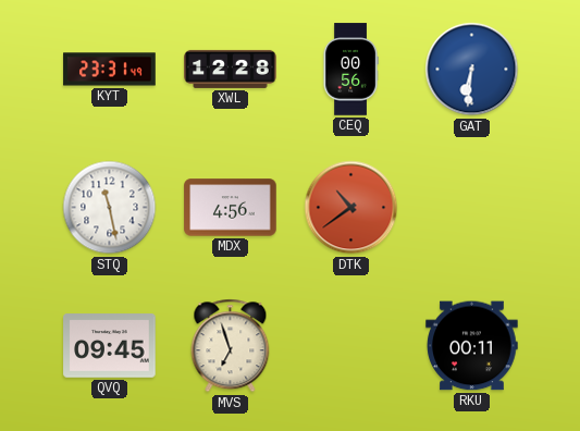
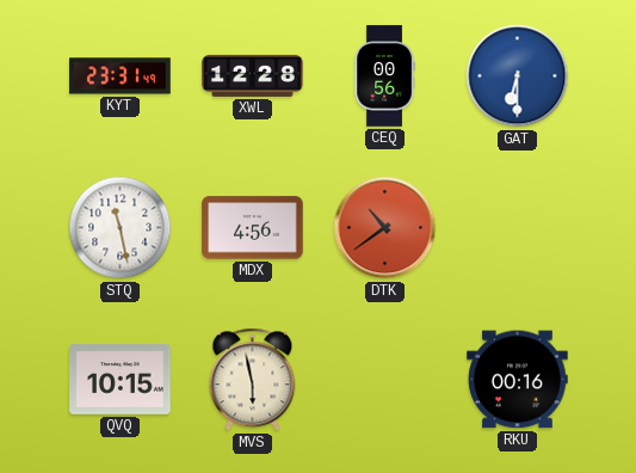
GAT: 6:31 -> 6:30
QVQ: 09:45 -> 10:15
MVS: 6:57 -> 5:58
RKU: 00:11 -> 00:16
